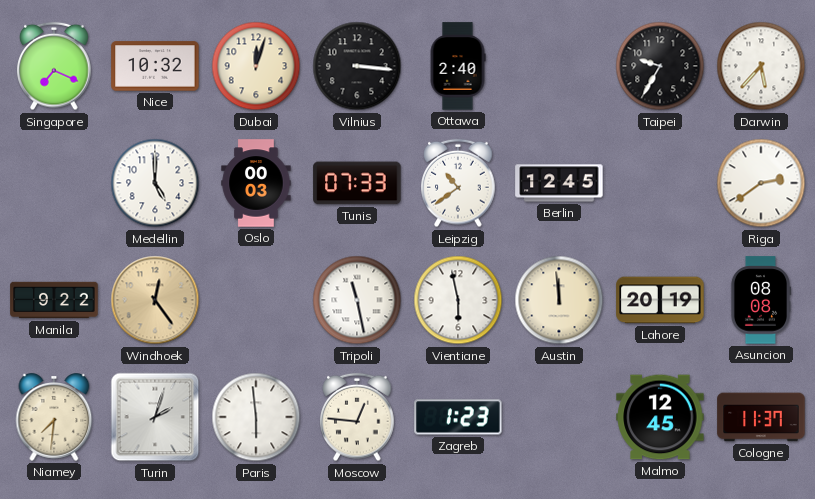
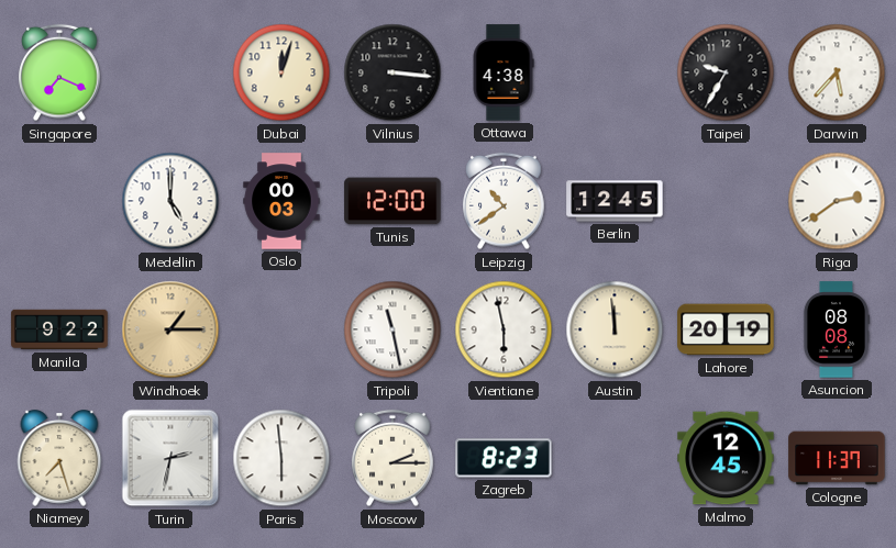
Nice: 10:32 -> none
Ottawa: 2:40 -> 4:38
Tunis: 07:33 -> 12:00
Windhoek: 12:24 -> 1:15
Niamey: 7:31 -> 7:27
Turin: 2:03 -> 2:32
Moscow: 12:46 -> 2:15
Zagreb: 1:23 -> 8:23
